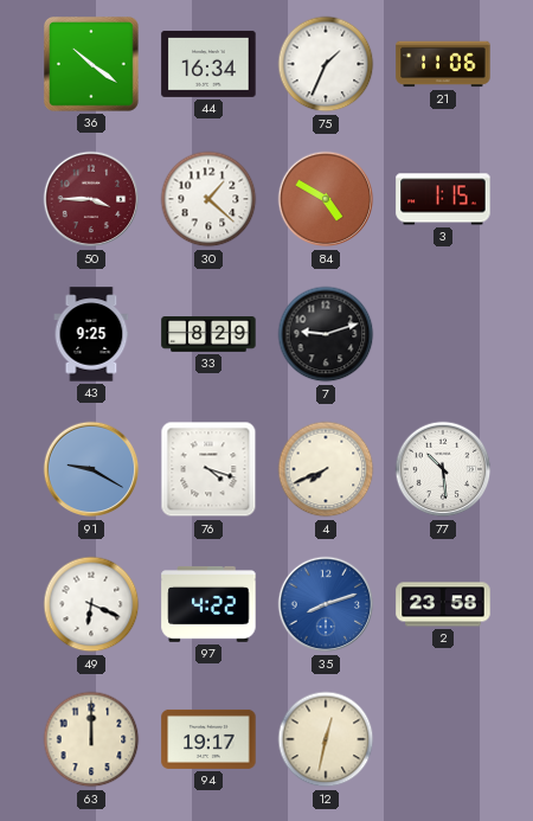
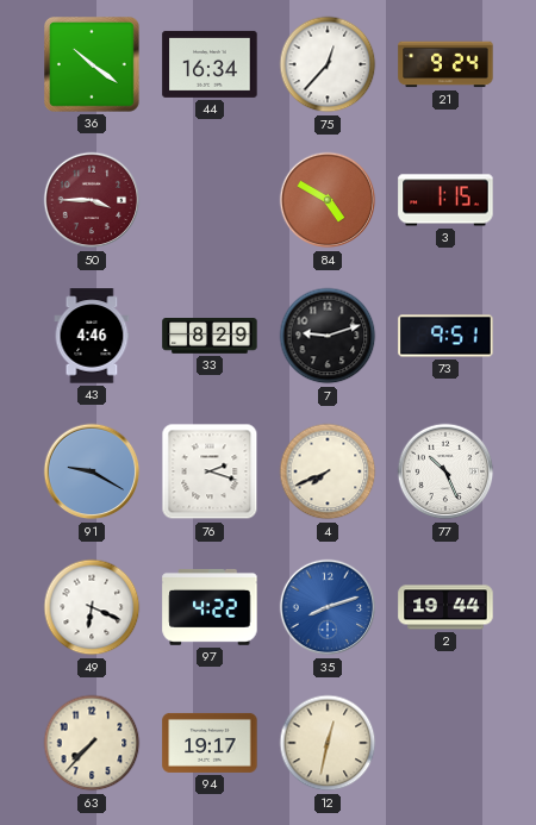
75: 1:34 -> 12:37
21: 11:06 -> 9:24
30: 1:22 -> none
43: 9:25 -> 4:46
73: none -> 9:51
76: 4:18 -> 2:18
77: 10:29 -> 10:26
2: 23:58 -> 19:44
63: 12:00 -> 7:37
